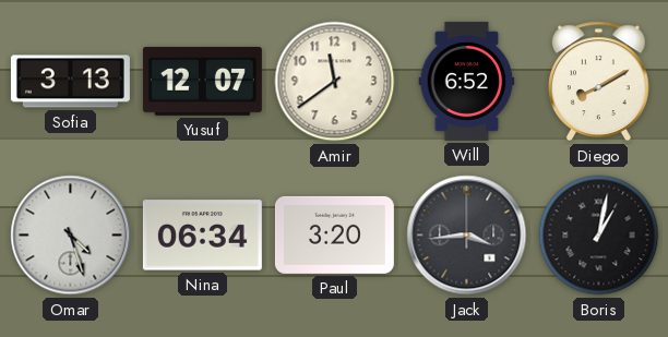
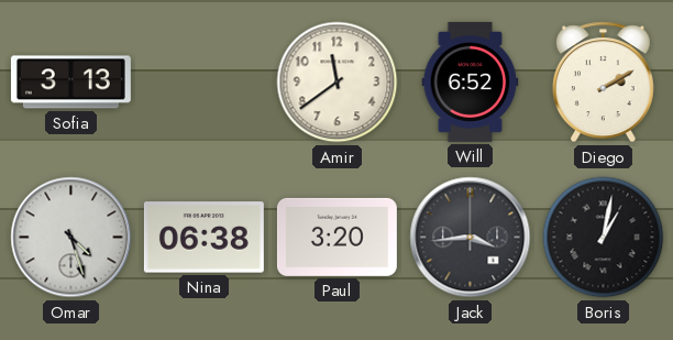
Yusuf: 12:07 -> none
Diego: 8:10 -> 2:10
Nina: 06:34 -> 06:38
